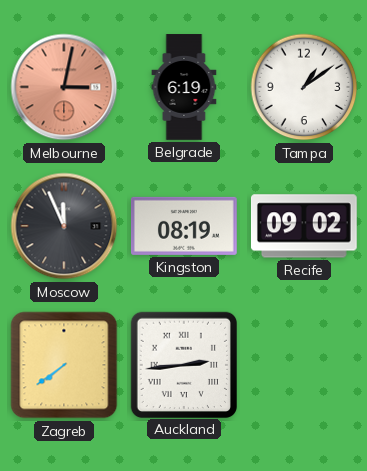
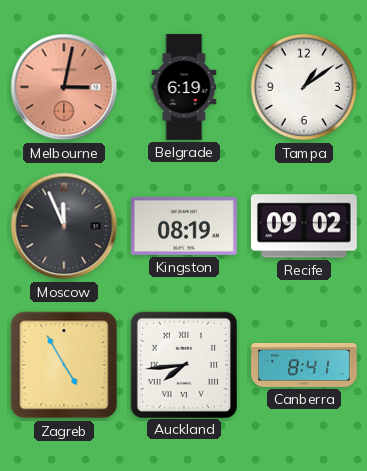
Zagreb: 7:39 -> 4:55
Auckland: 2:44 -> 7:44
Canberra: none -> 8:41
